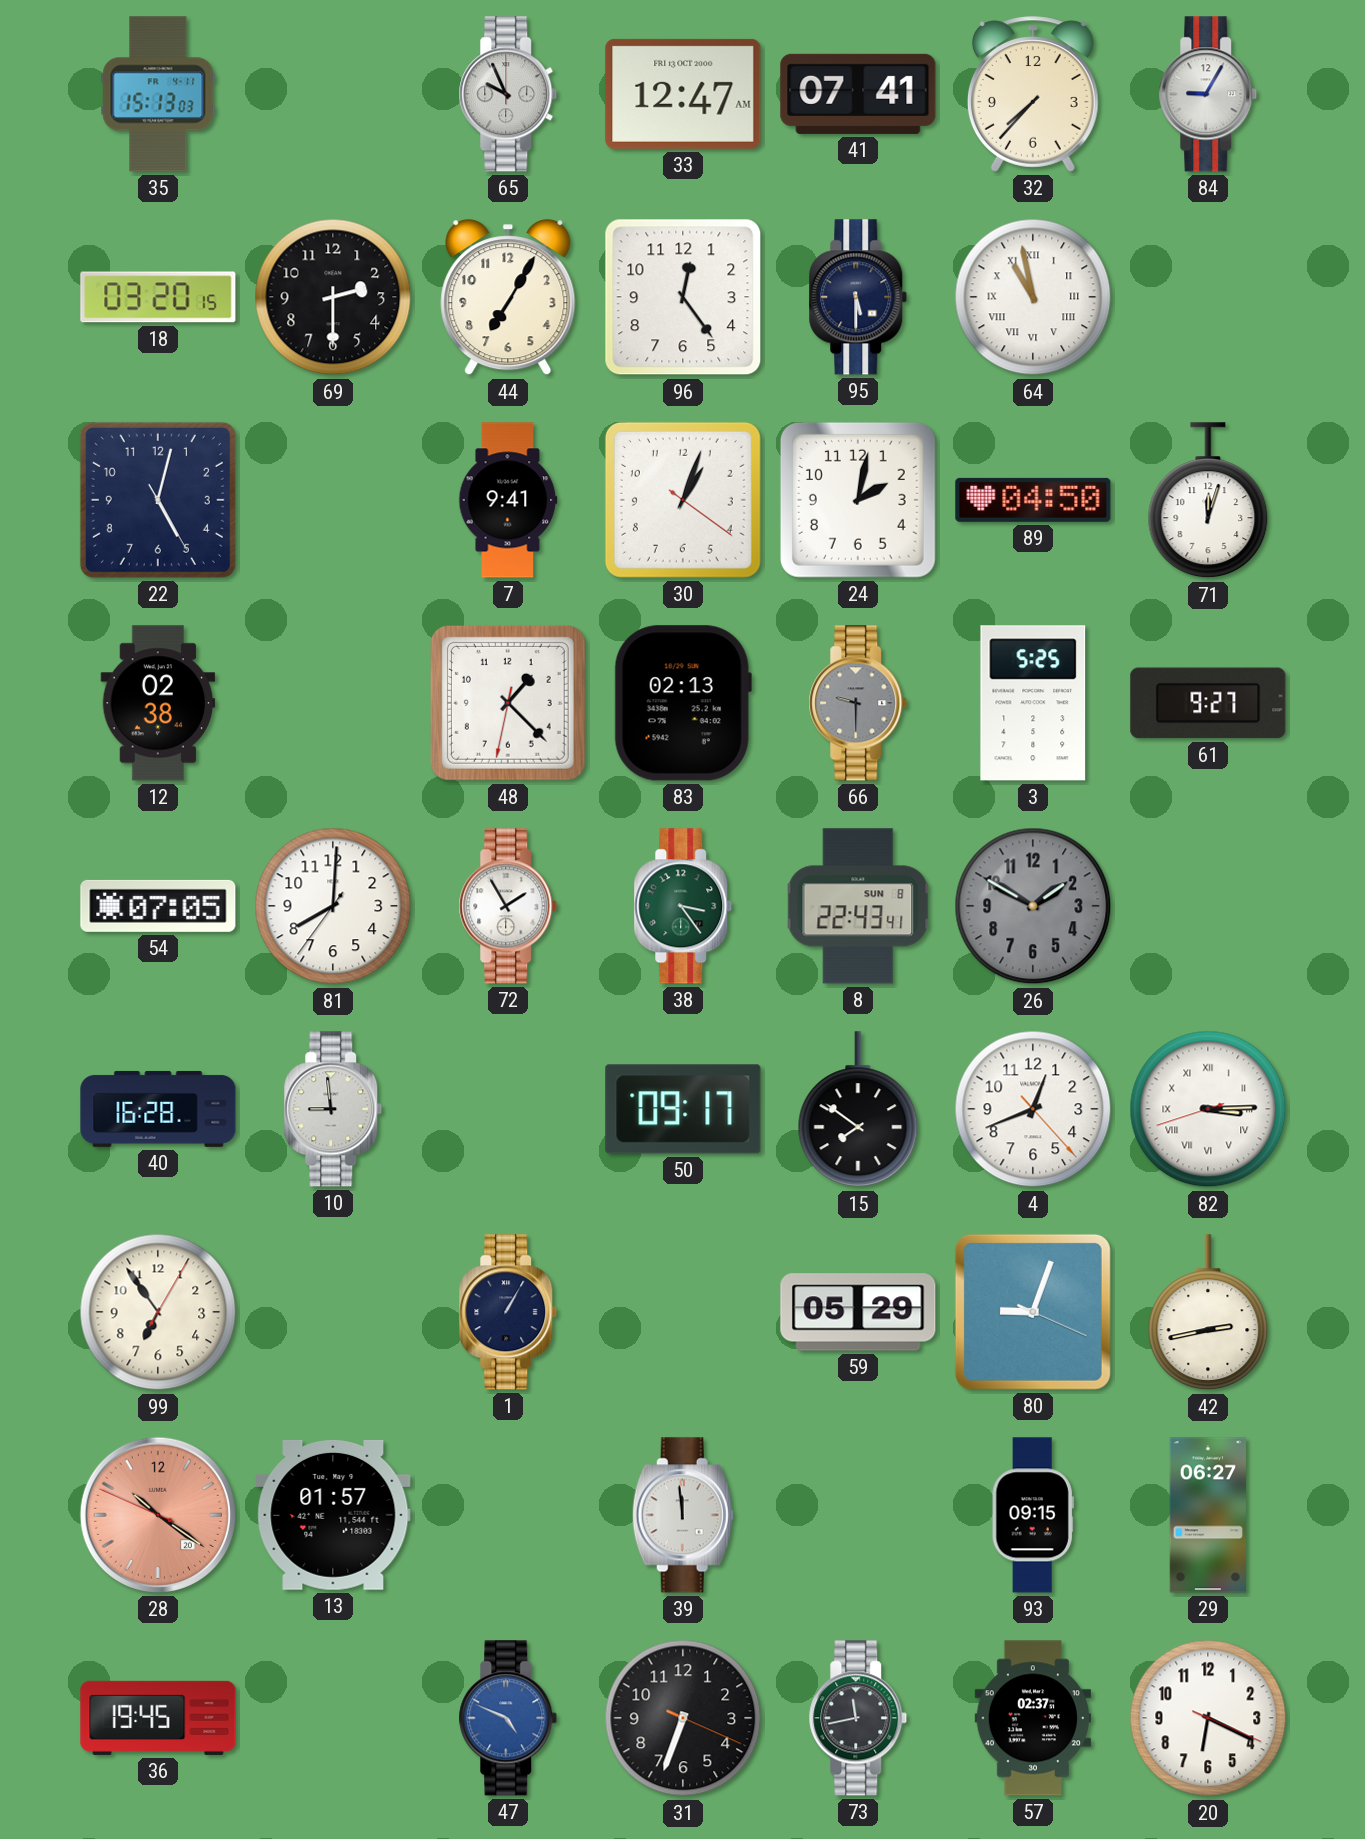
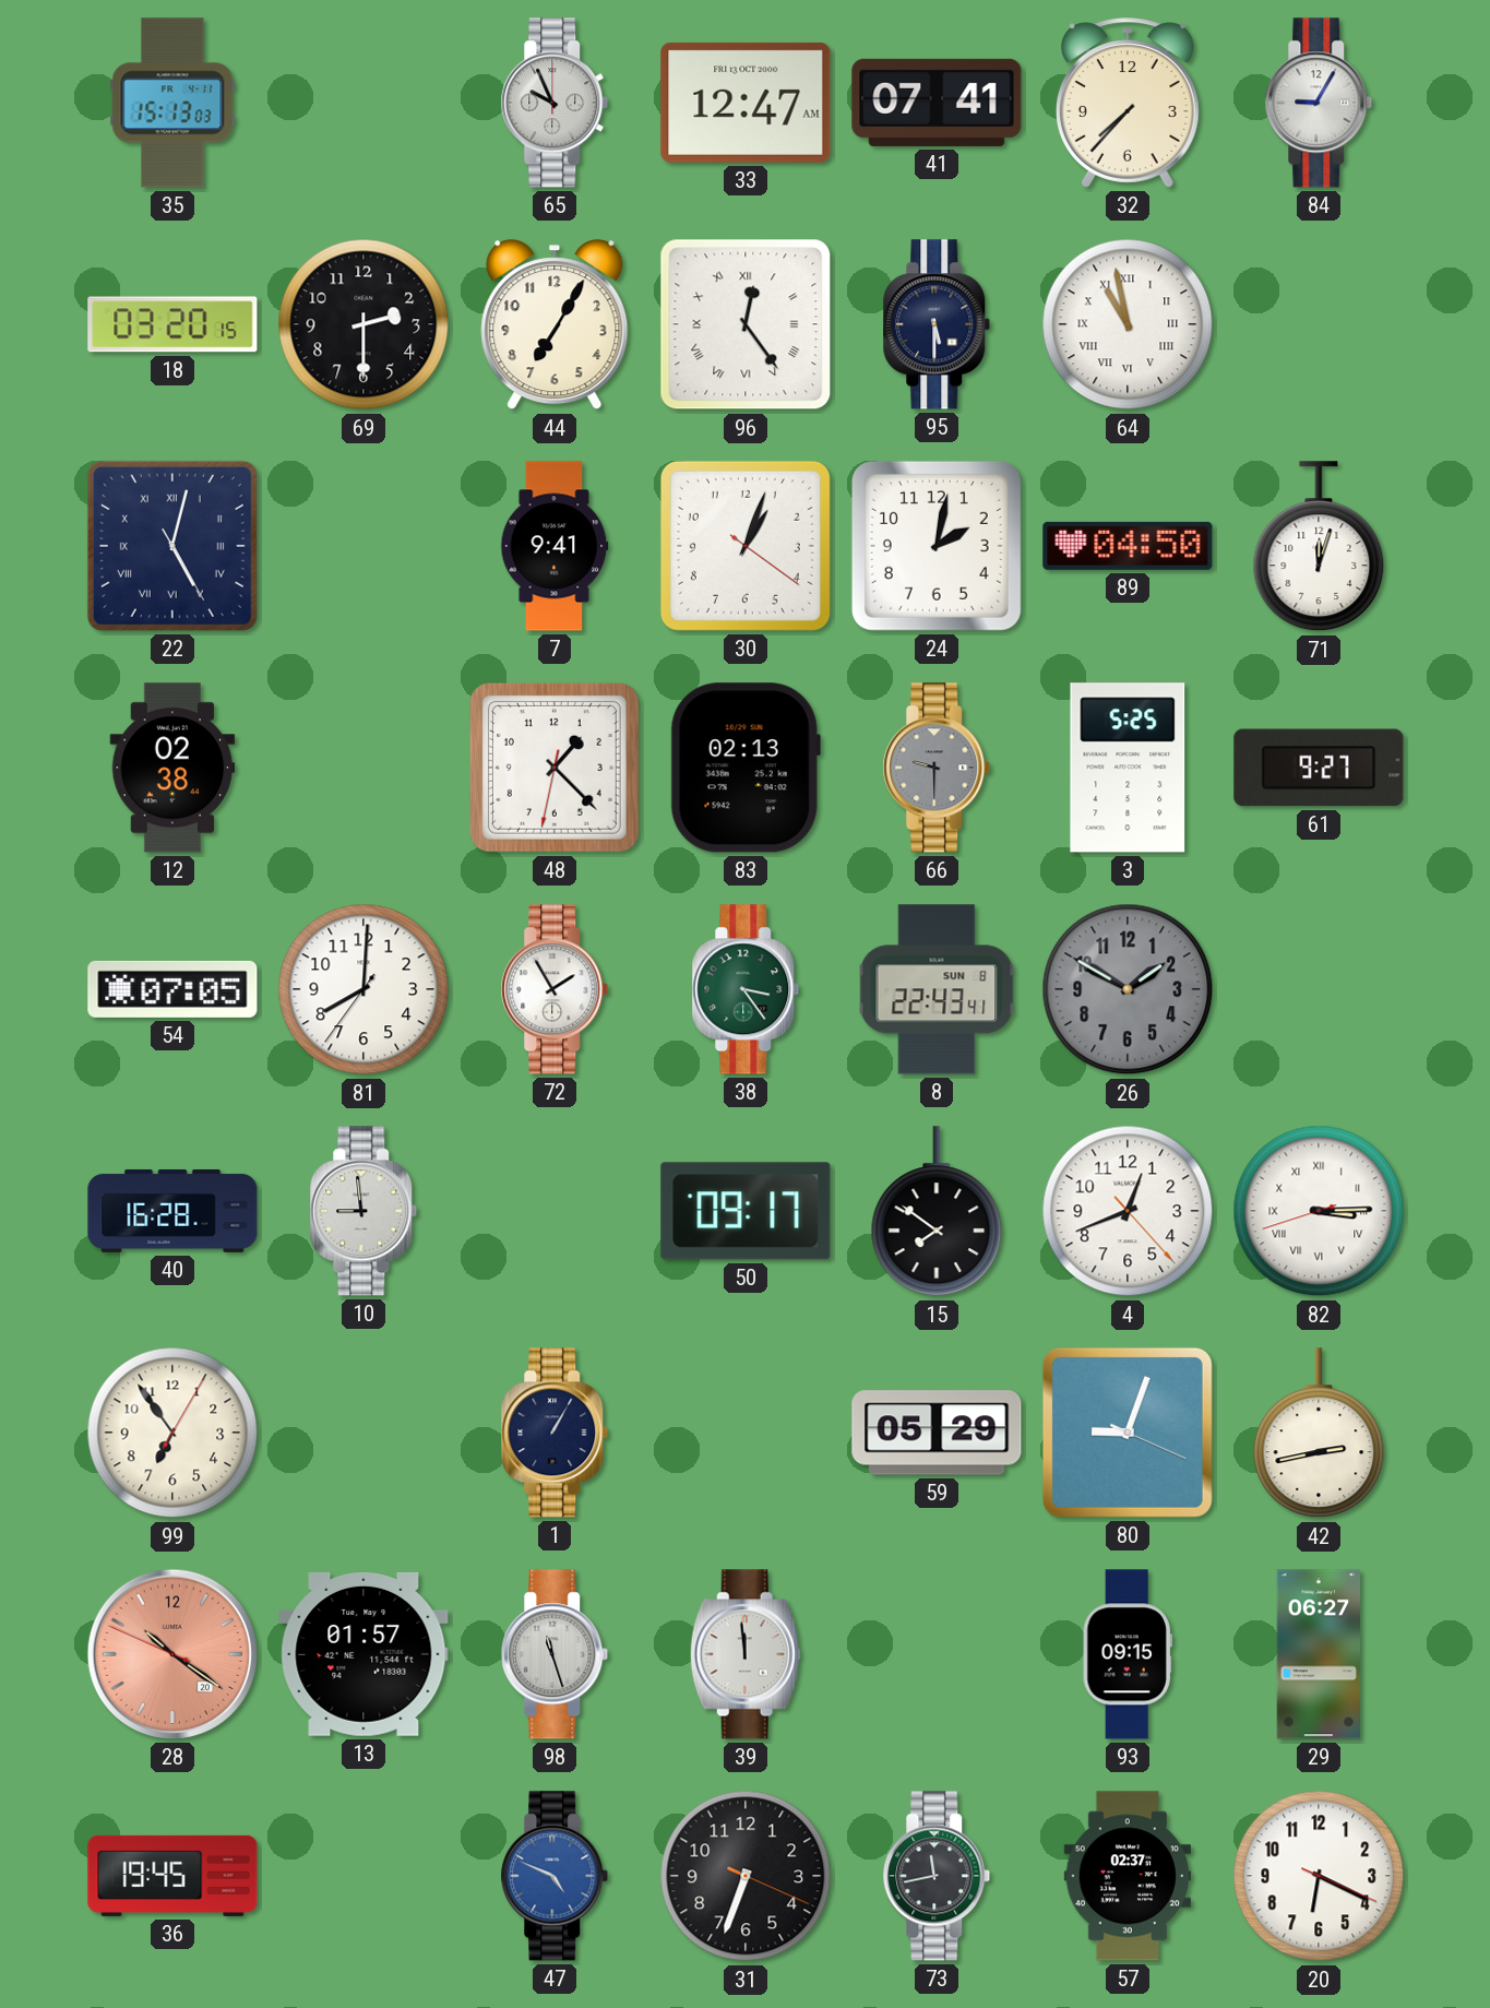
96 numerals: Arabic -> Roman
22 numerals: Arabic -> Roman
98: none -> 11:27
